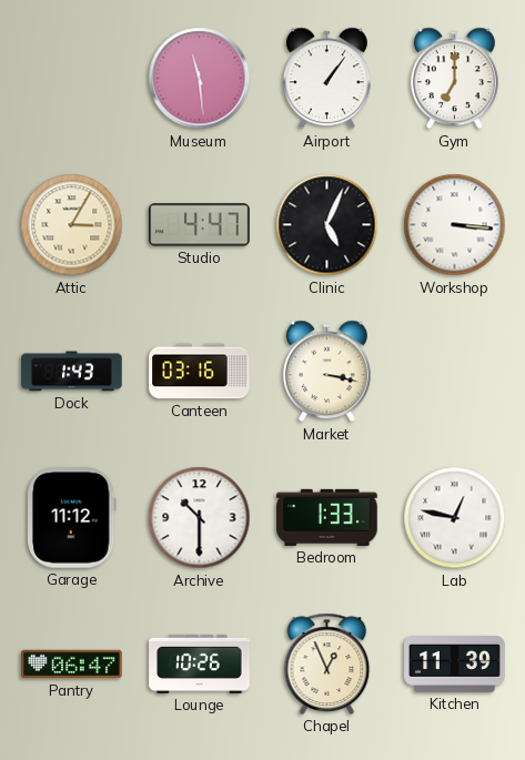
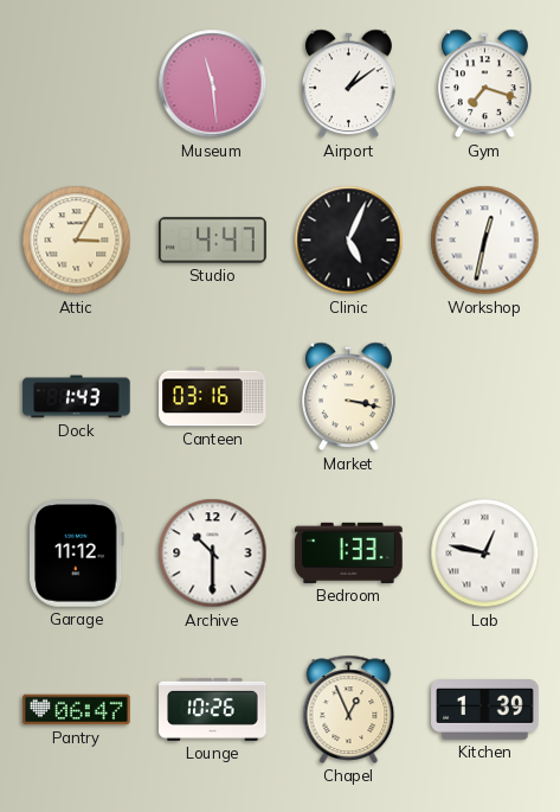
Airport: 1:06 -> 1:09
Gym: 7:00 -> 7:18
Workshop: 3:16 -> 12:32
Kitchen: 11:39 -> 1:39
